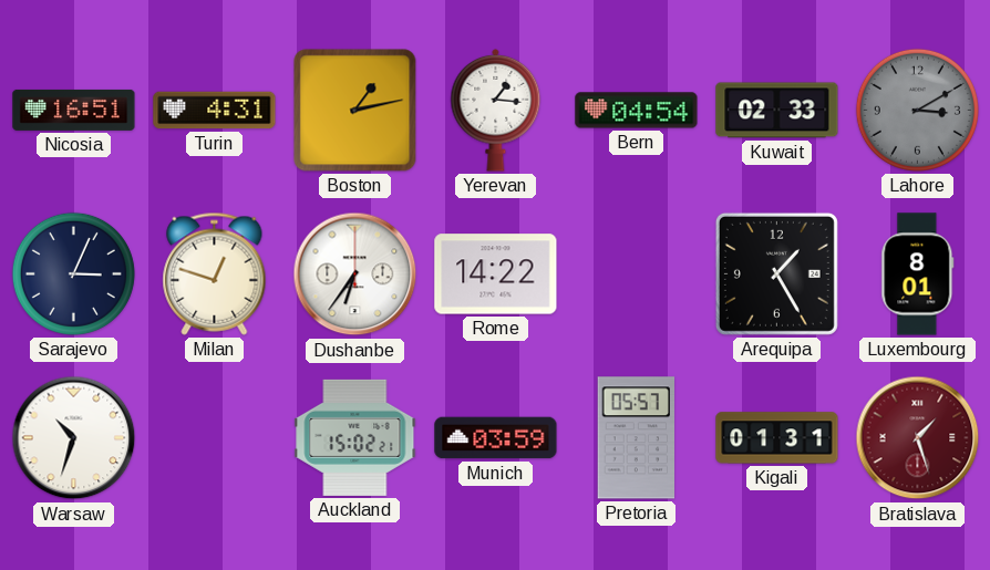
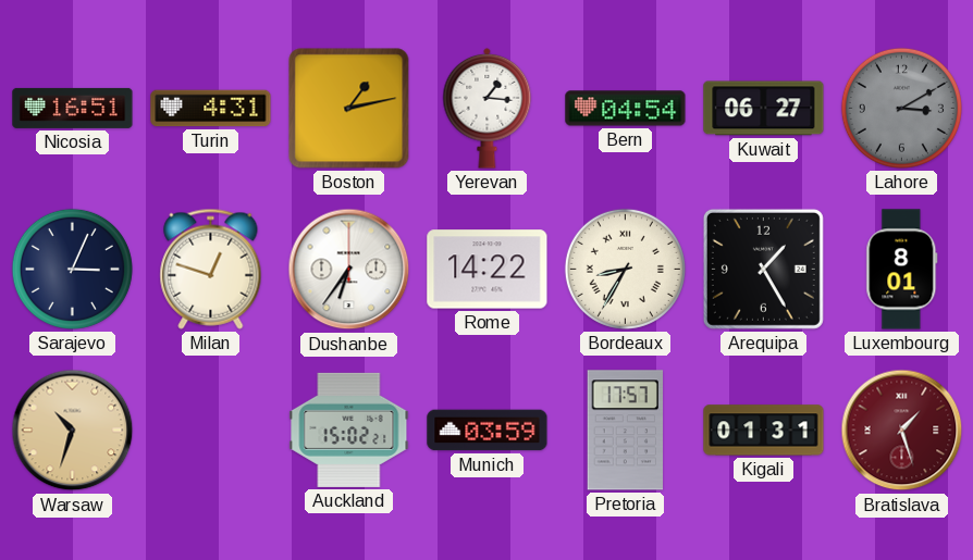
Kuwait: 02:33 -> 06:27
Bordeaux: none -> 8:35
Warsaw dial: white -> champagne
Pretoria: 05:57 -> 17:57
